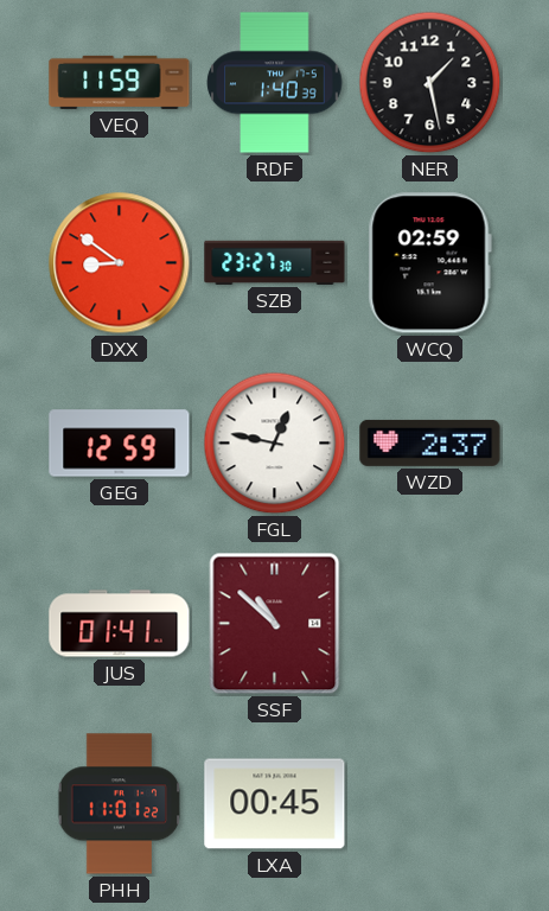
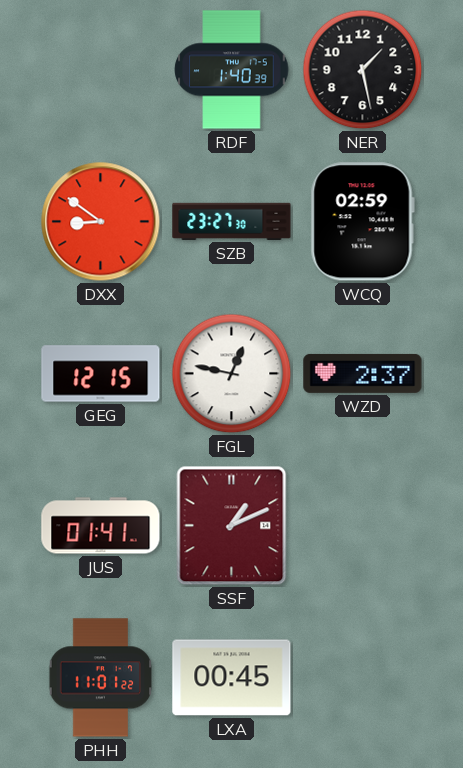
VEQ: 11:59 -> none
GEG: 12:59 -> 12:15
SSF: 10:52 -> 1:11
